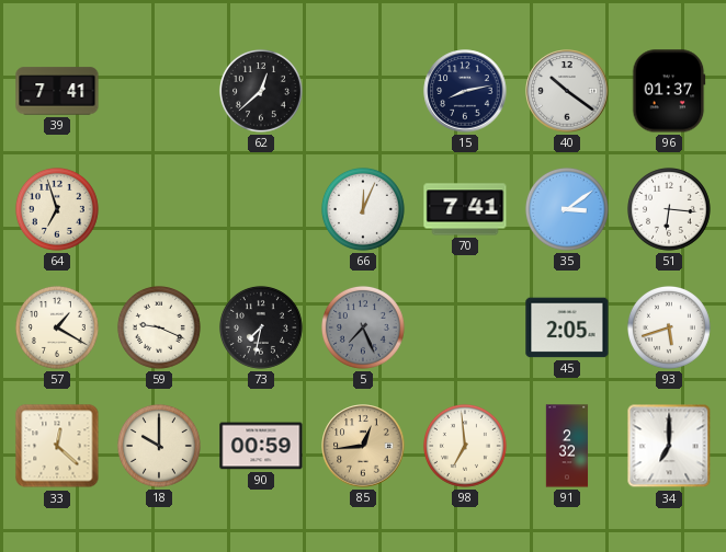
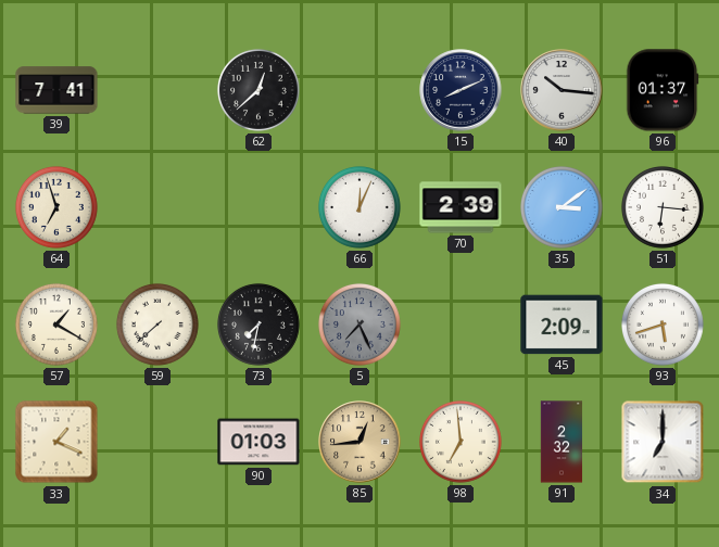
15: 8:13 -> 8:11
40: 10:21 -> 10:16
70: 7:41 -> 2:39
59: 9:19 -> 7:38
45: 2:05 -> 2:09
33: 12:22 -> 1:19
18: 10:00 -> none
90: 00:59 -> 01:03
